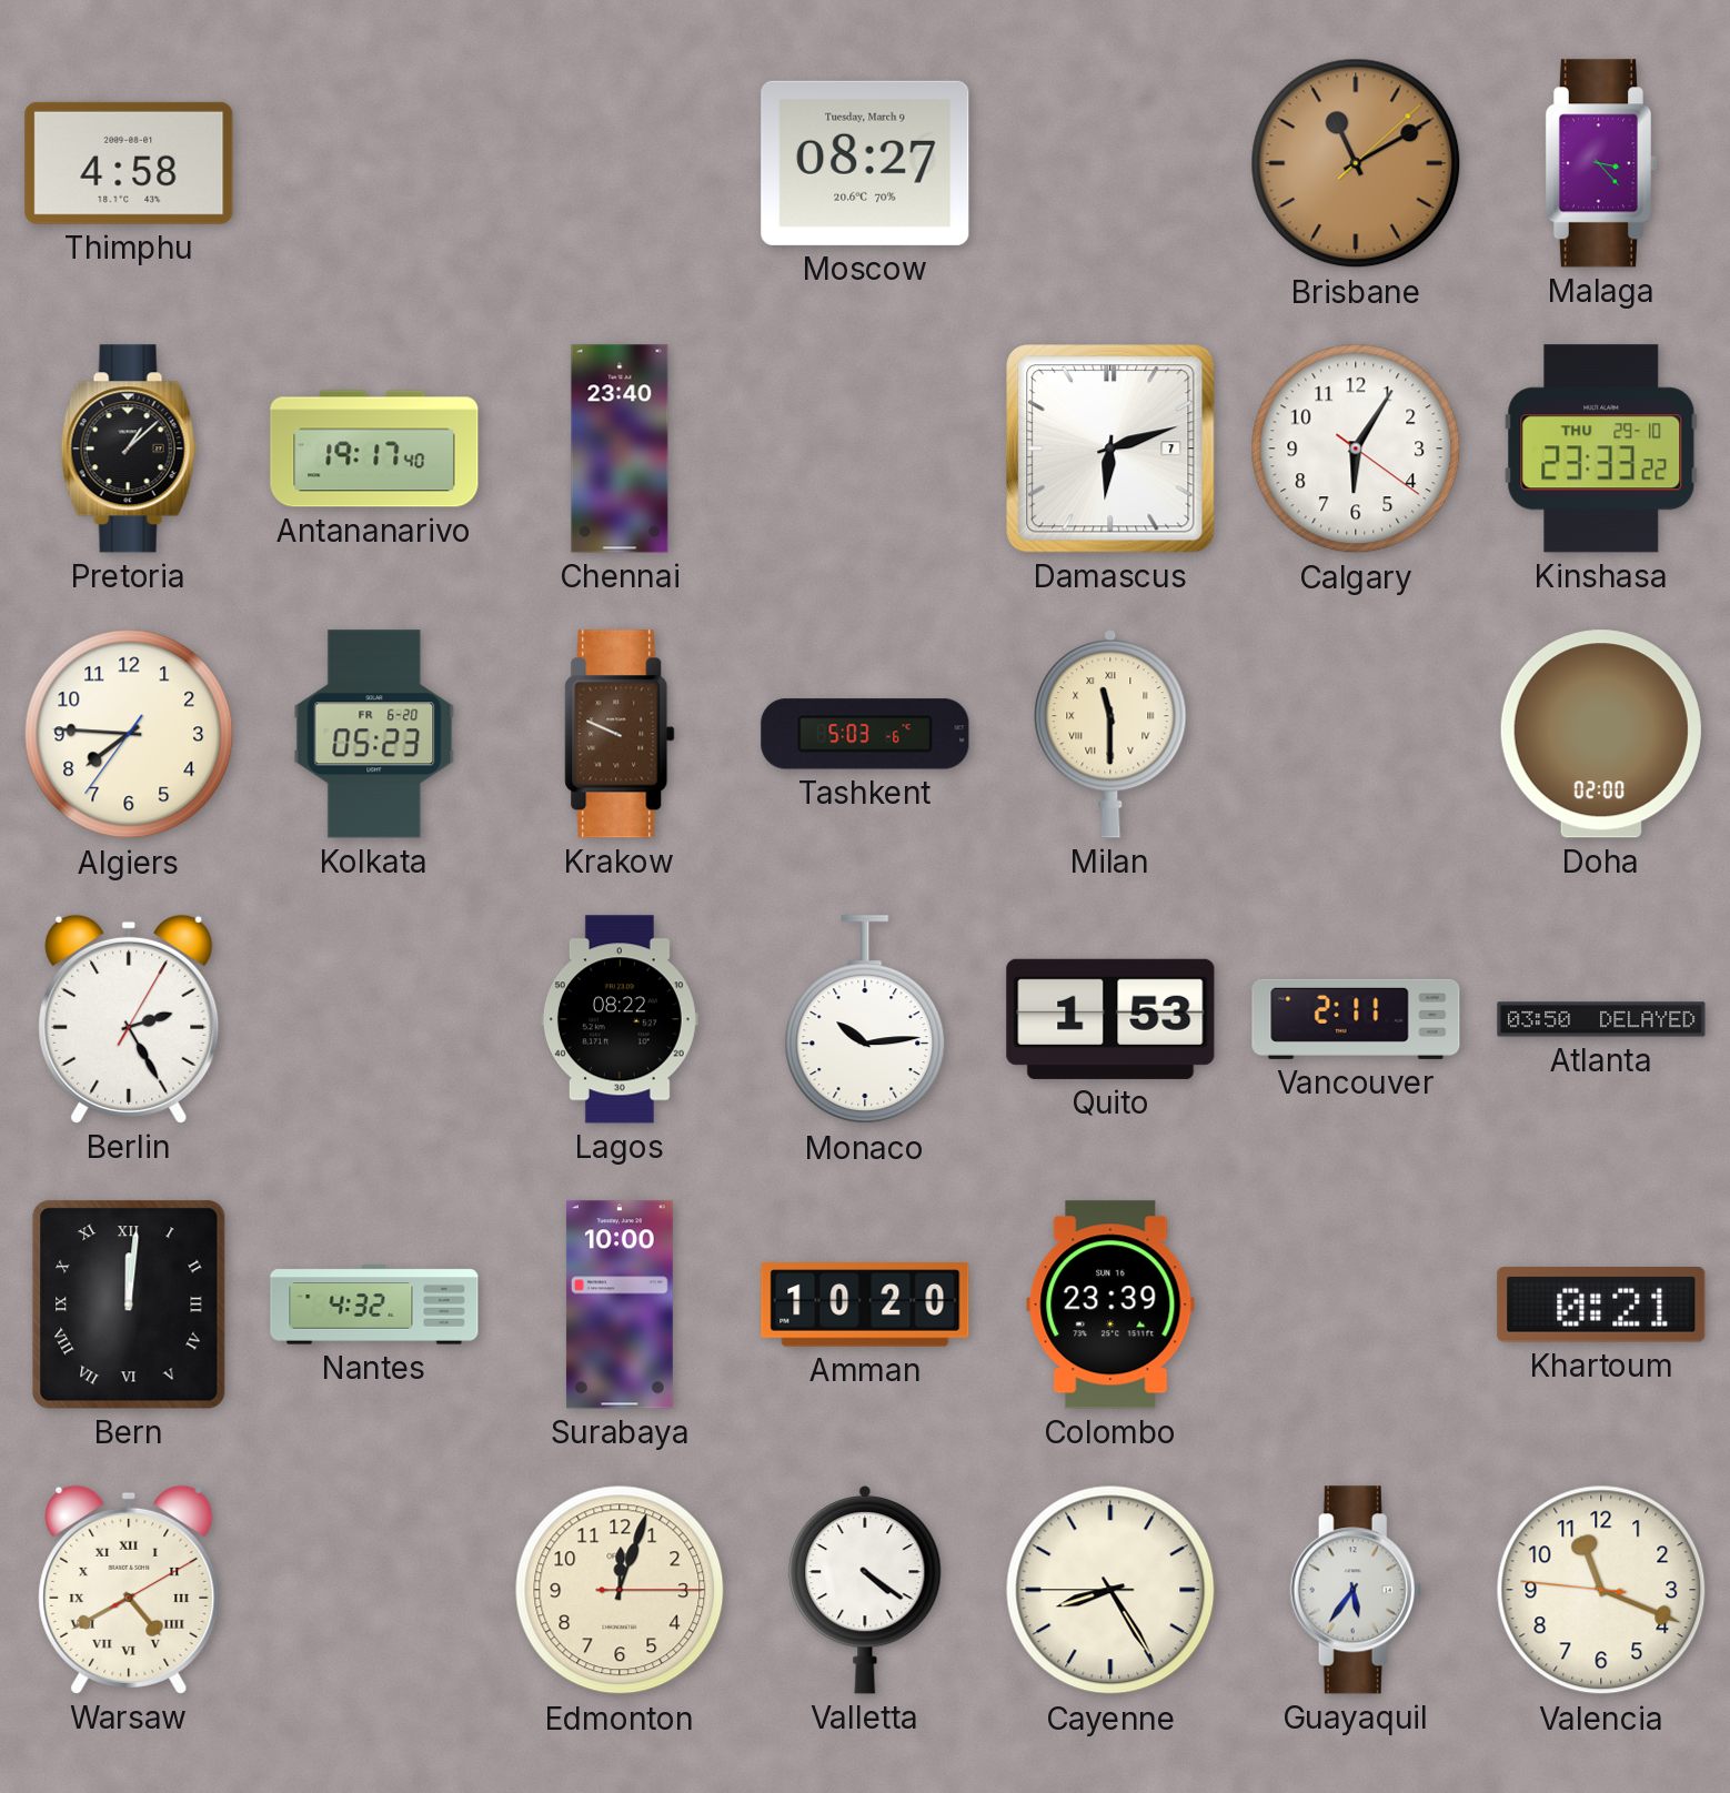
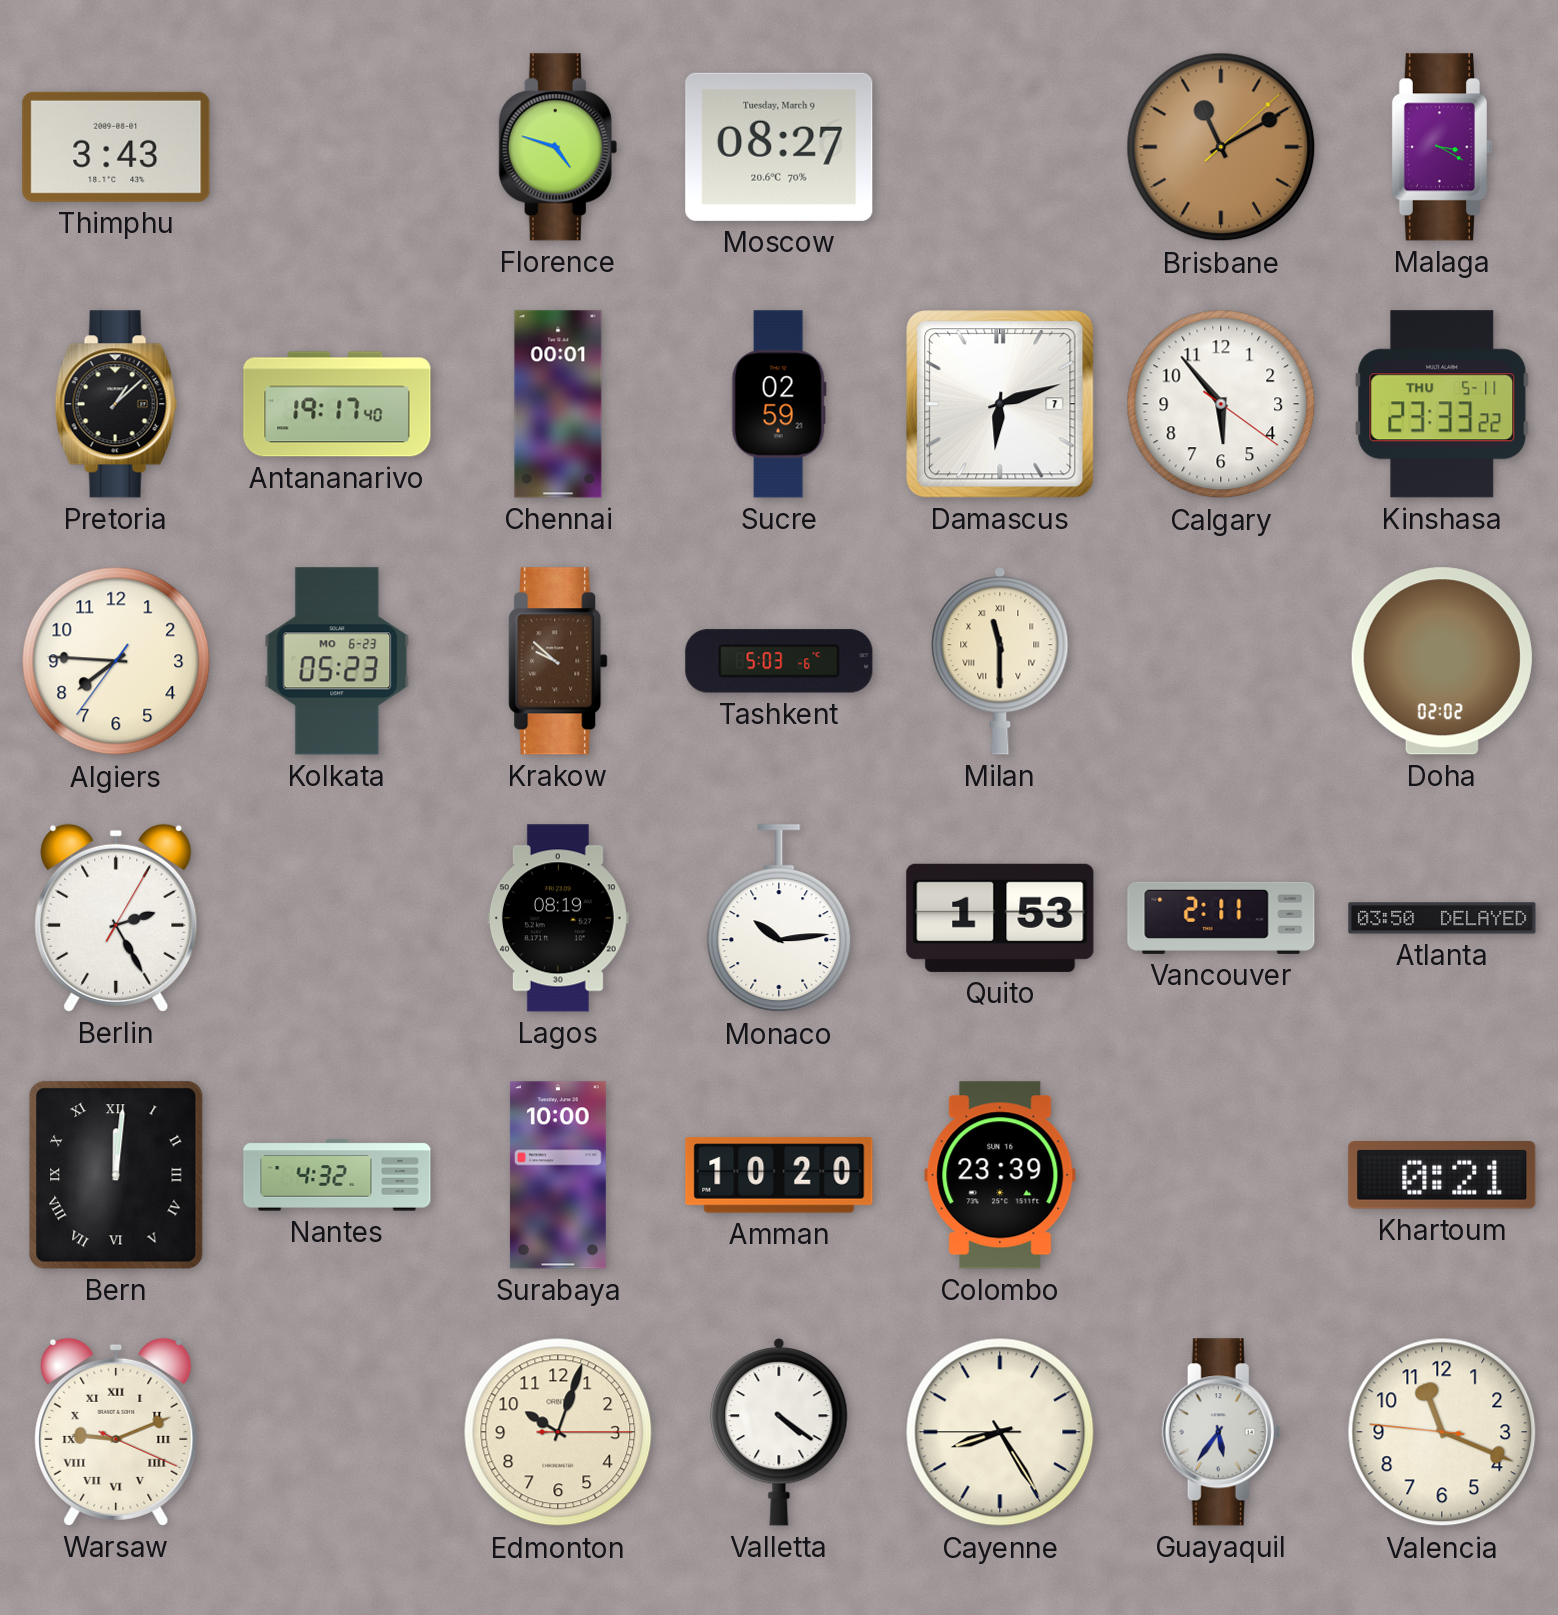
Thimphu: 4:58 -> 3:43
Florence: none -> 4:48
Malaga: 3:23 -> 3:20
Chennai: 23:40 -> 00:01
Sucre: none -> 02:59
Calgary: 6:05 -> 5:53
Kinshasa date: THU 29-10 -> THU 5-11
Kolkata date: FR 6-20 -> MO 6-23
Krakow: 9:49 -> 9:52
Doha: 02:00 -> 02:02
Lagos: 08:22 -> 08:19
Warsaw: 4:40 -> 9:11
Edmonton: 12:03 -> 10:03
